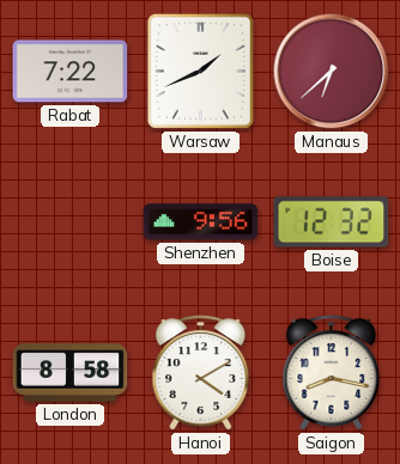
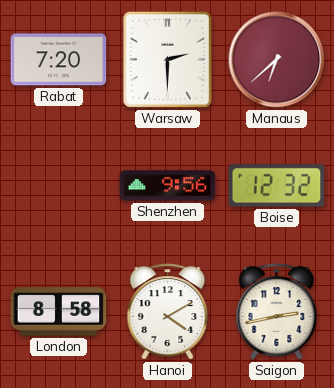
Rabat: 7:22 -> 7:20
Warsaw: 1:41 -> 2:30
Saigon: 8:17 -> 2:43
